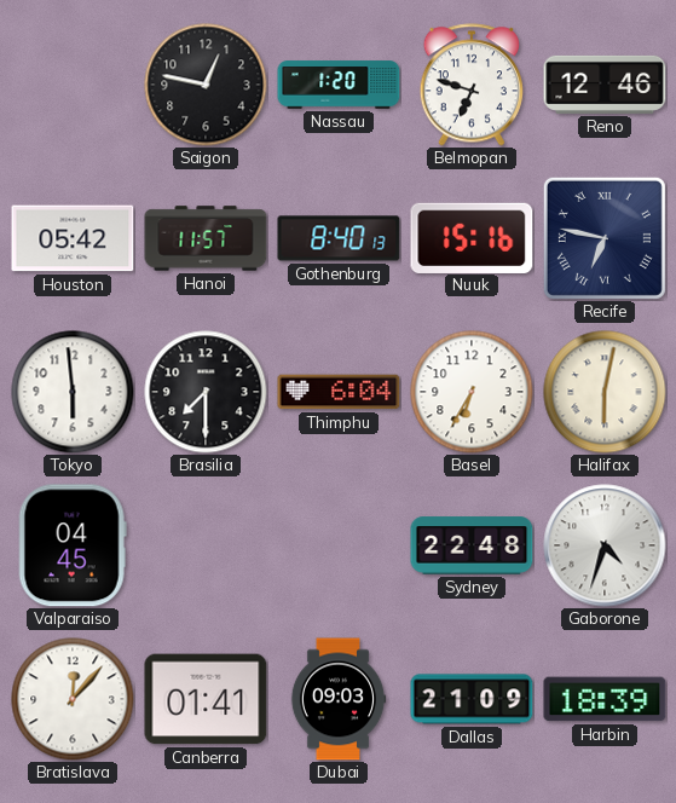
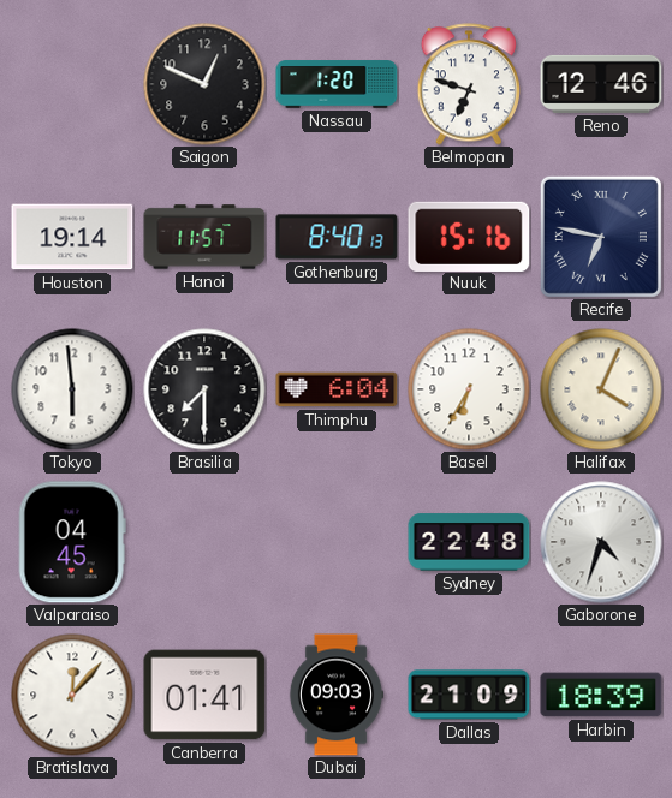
Saigon: 12:47 -> 12:49
Houston: 05:42 -> 19:14
Halifax: 6:02 -> 4:04
